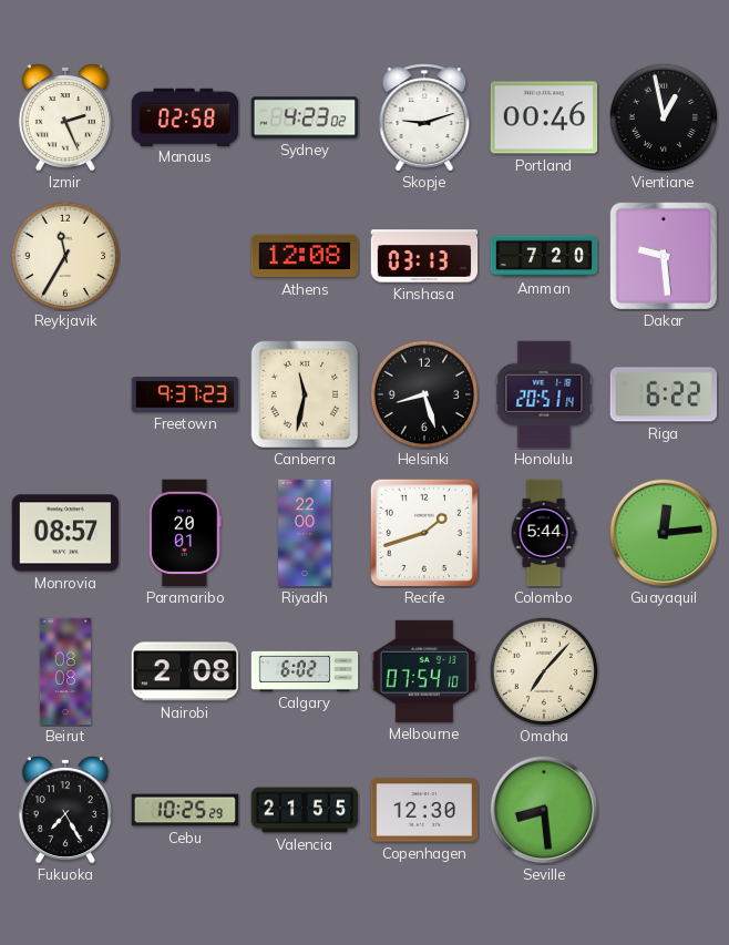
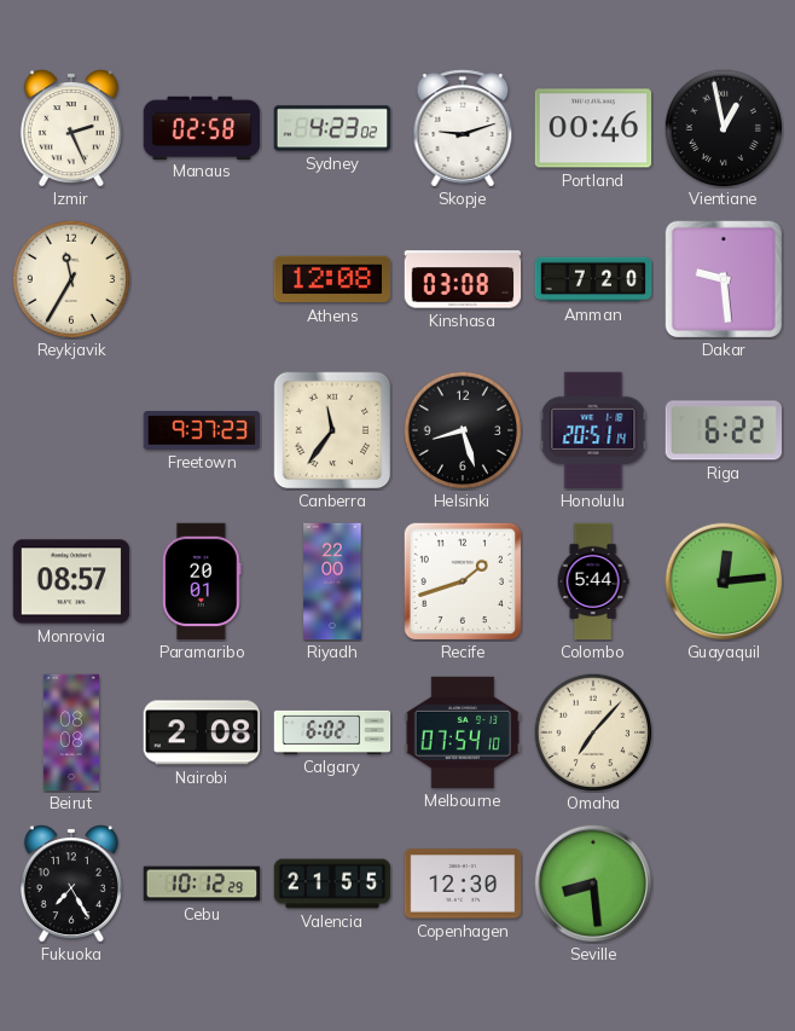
Kinshasa: 03:13 -> 03:08
Canberra: 11:32 -> 11:36
Cebu: 10:25 -> 10:12
